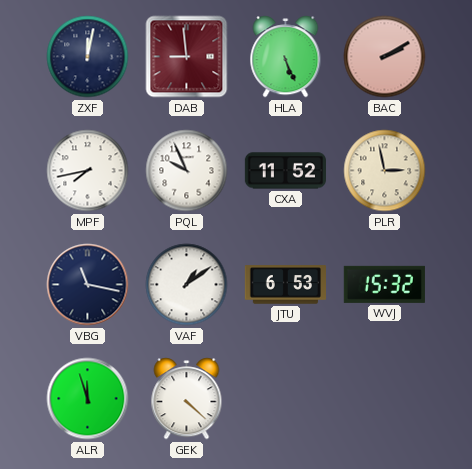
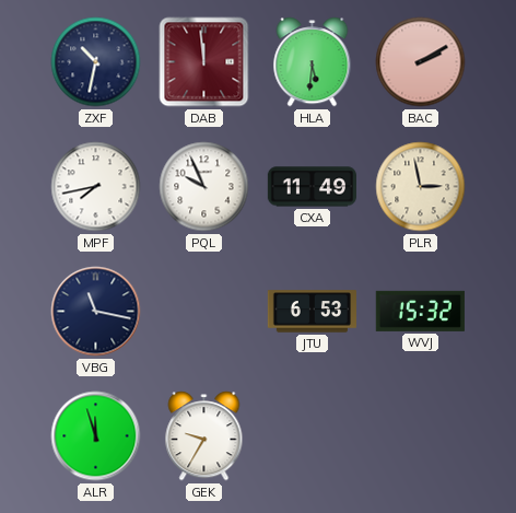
ZXF: 12:02 -> 10:32
DAB: 8:59 -> 11:59
HLA: 5:26 -> 5:31
CXA: 11:52 -> 11:49
VAF: 1:09 -> none
GEK: 4:22 -> 9:35
